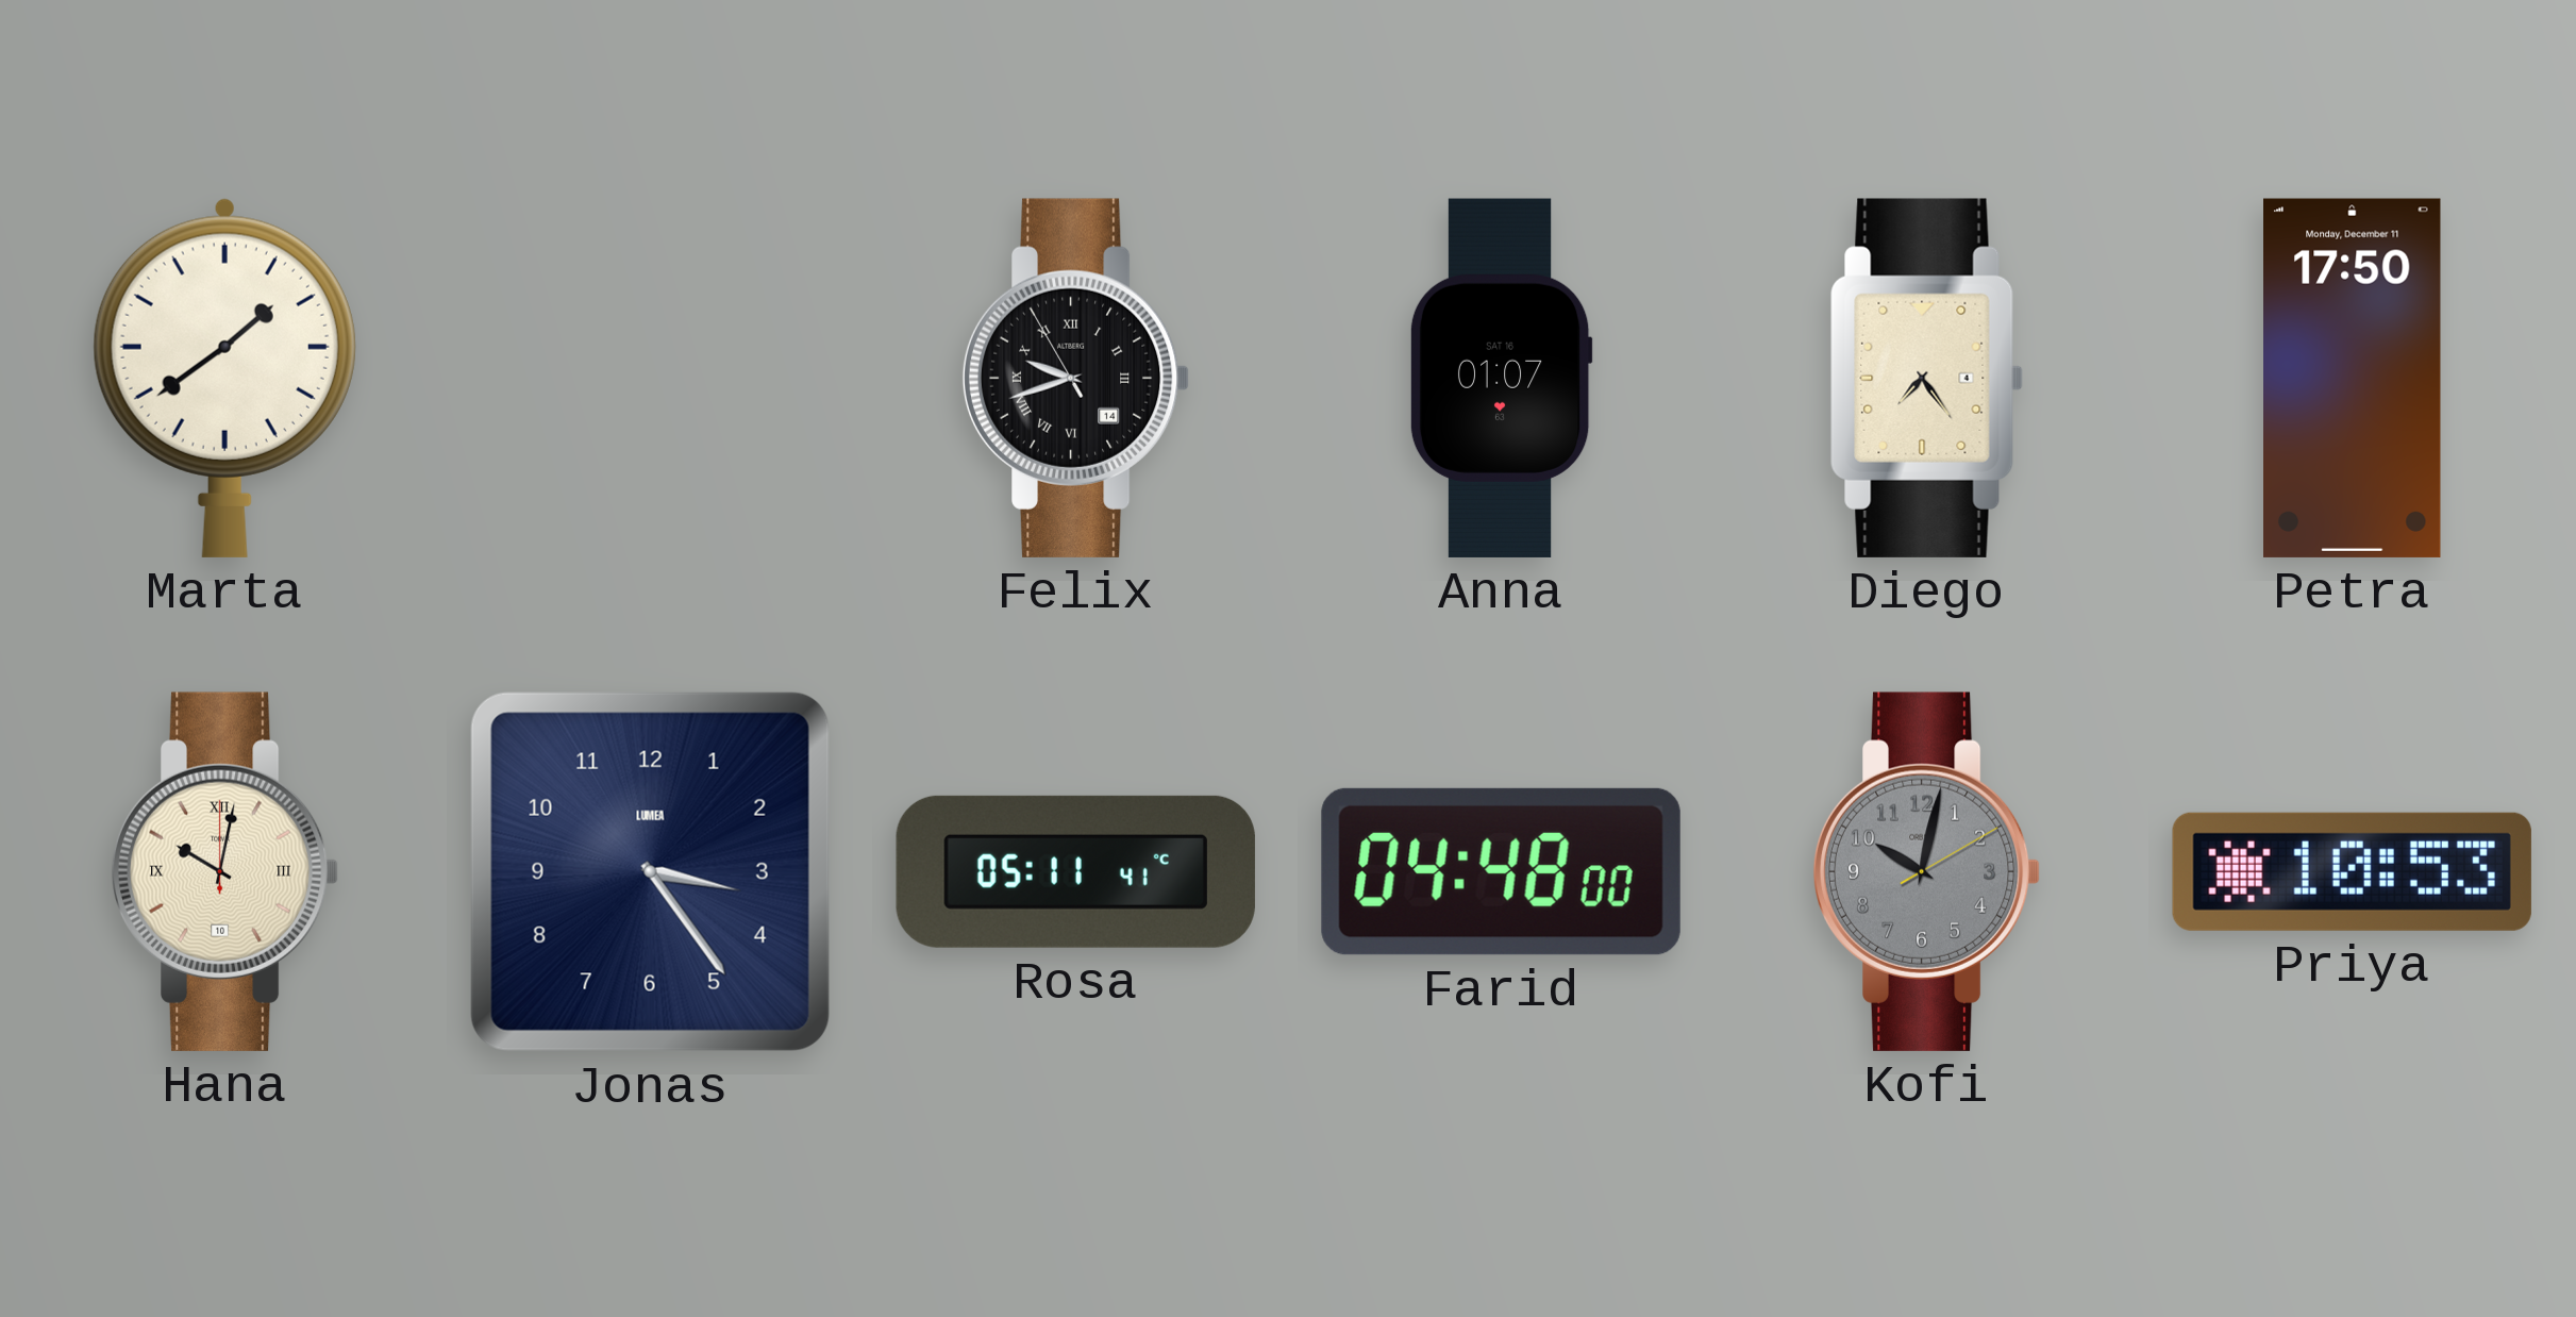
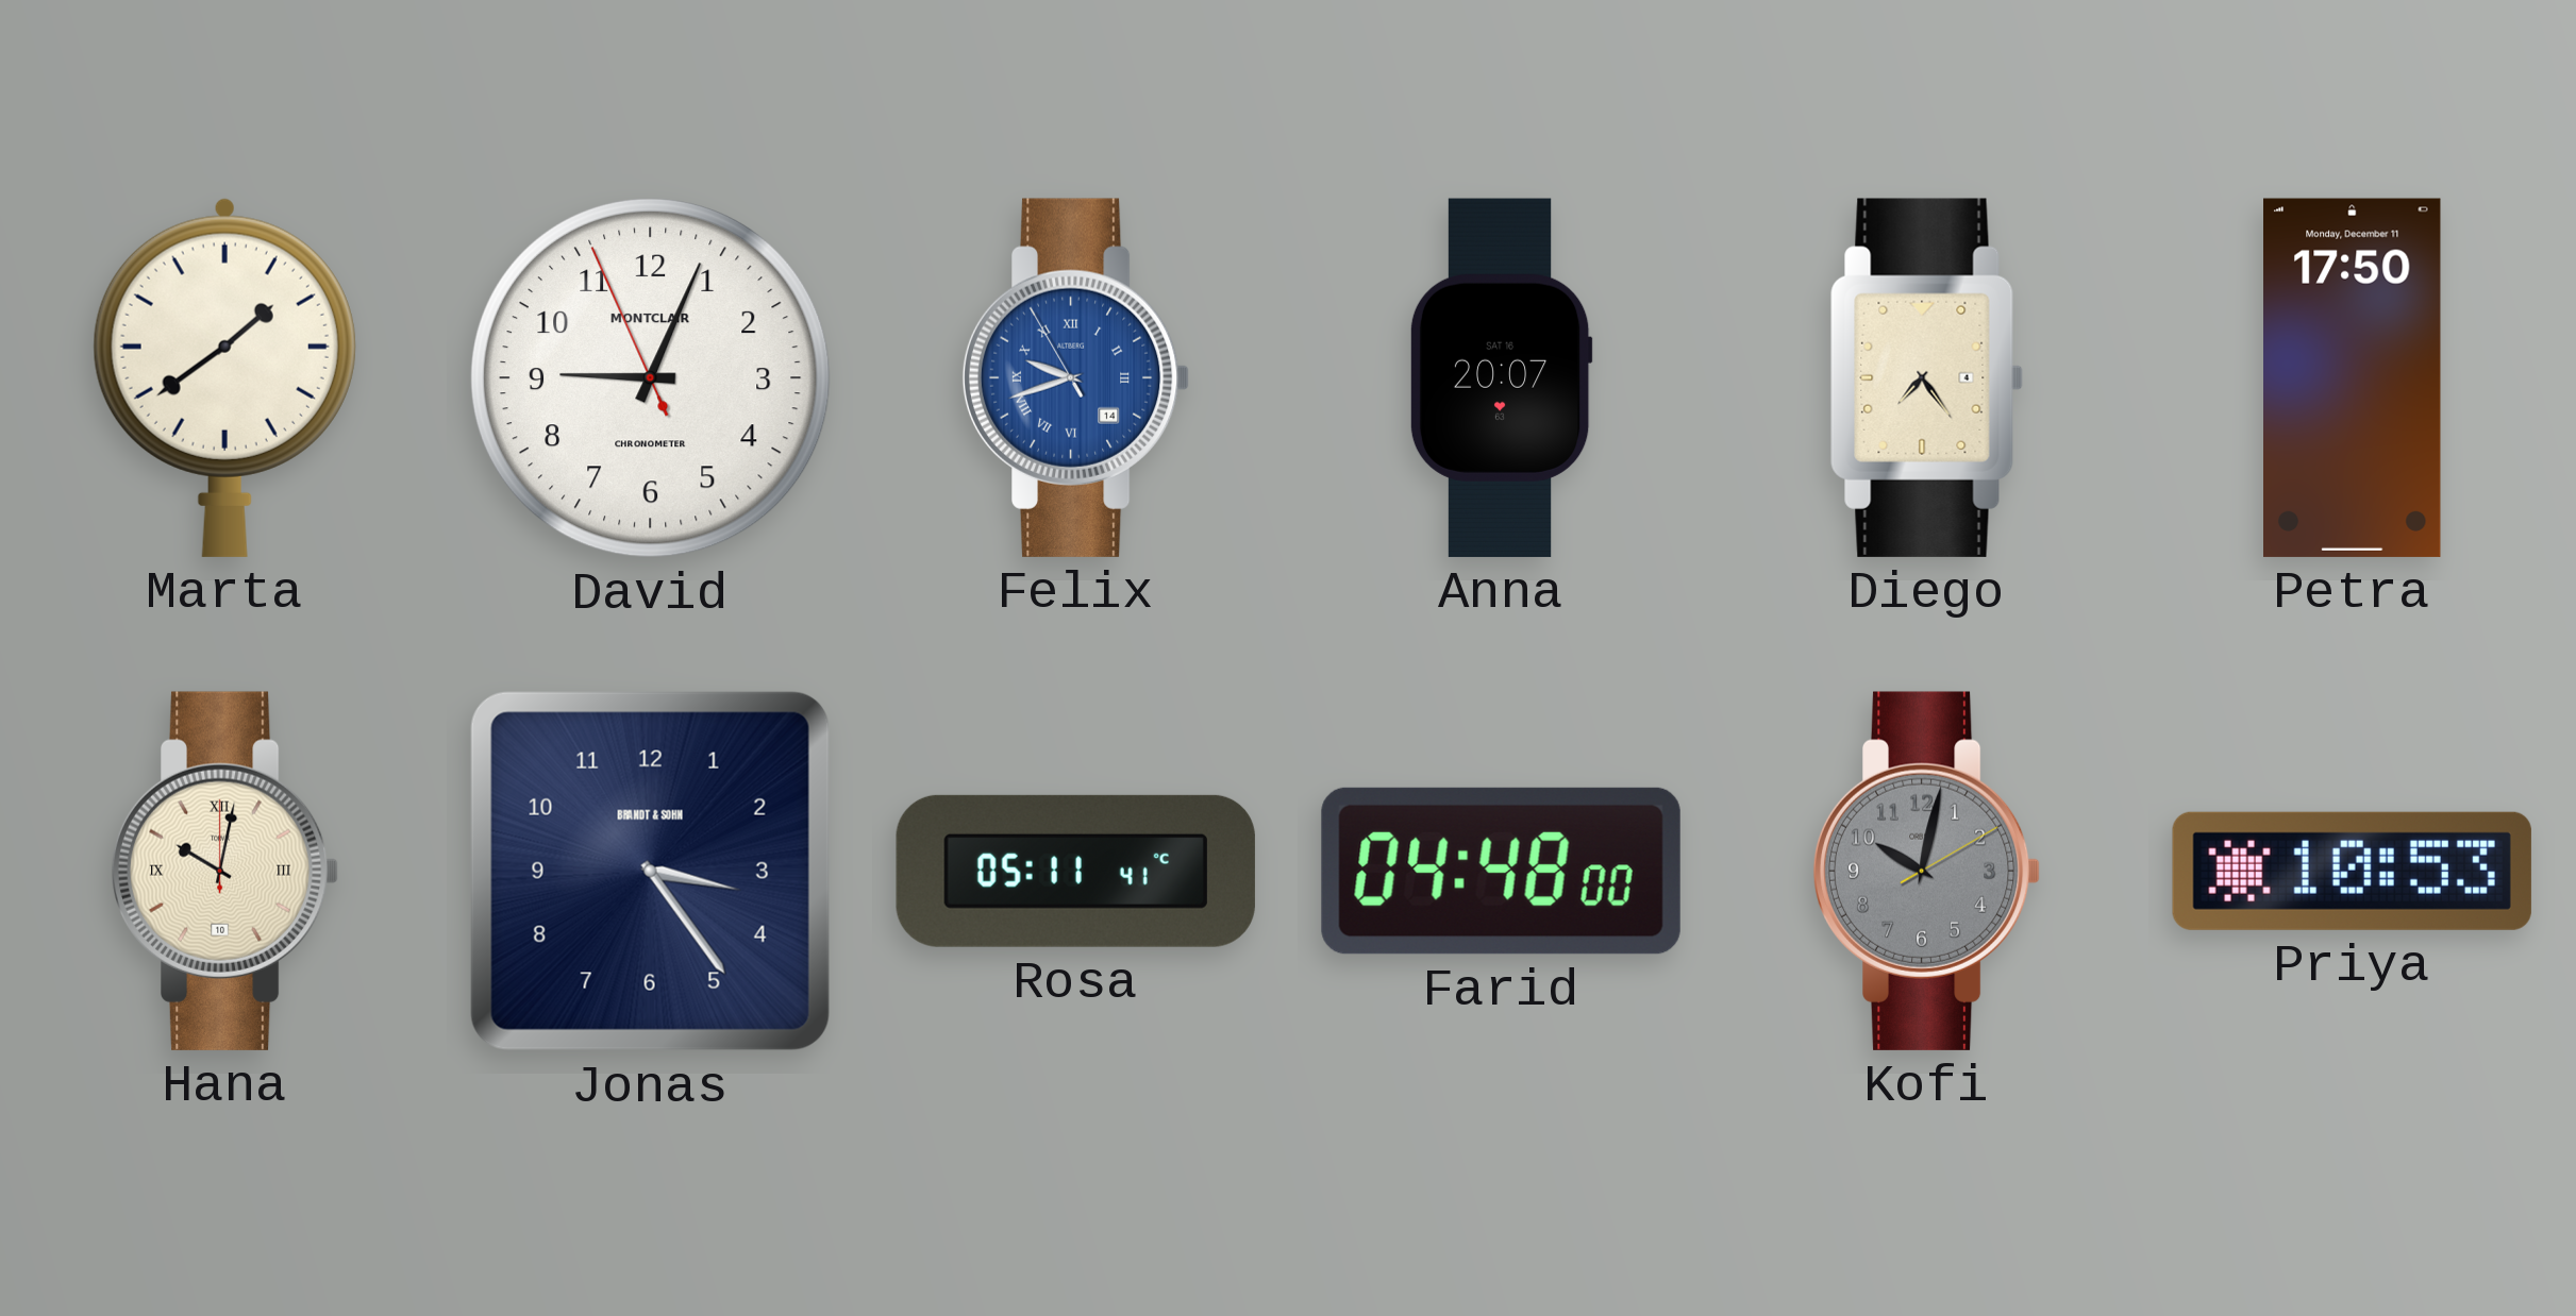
David: none -> 9:03
Felix dial: black -> blue
Anna: 01:07 -> 20:07
Jonas brand: LUMEA -> BRANDT & SOHN
